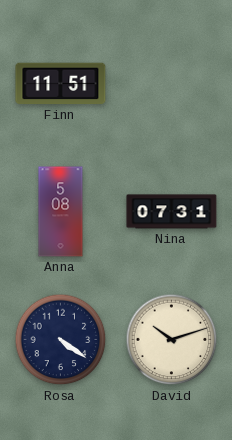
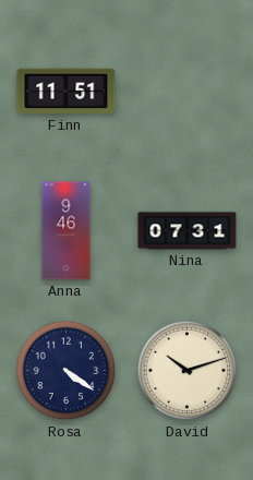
Anna: 5:08 -> 9:46
